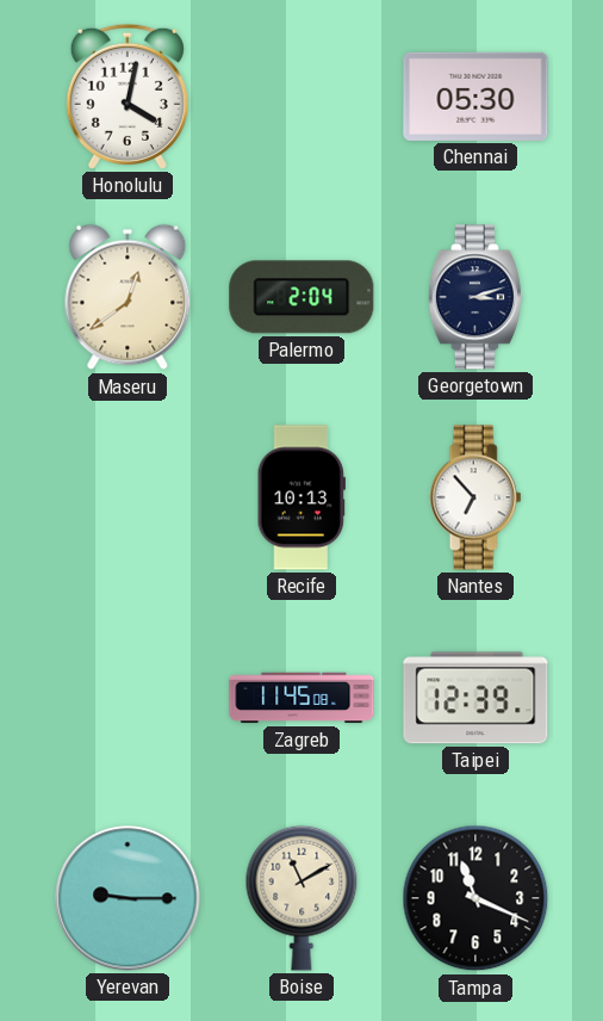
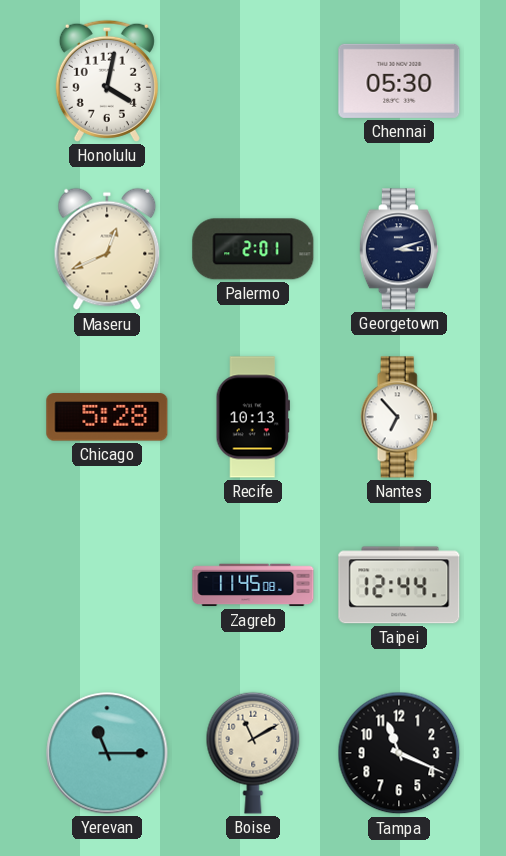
Maseru: 12:39 -> 12:41
Palermo: 2:04 -> 2:01
Chicago: none -> 5:28
Taipei: 12:39 -> 12:44
Yerevan: 9:15 -> 11:15
